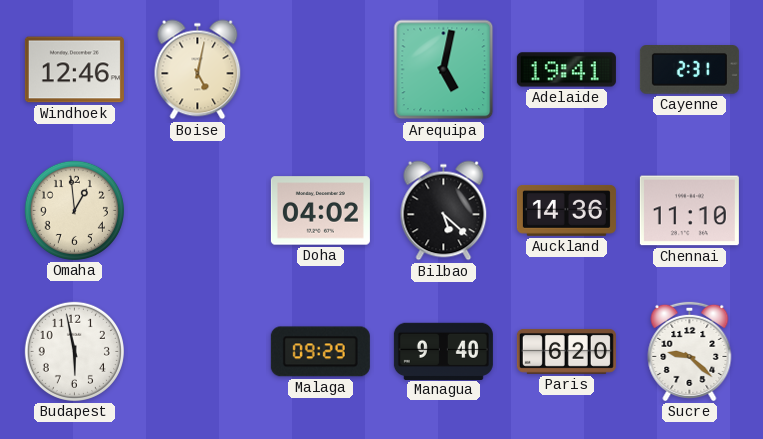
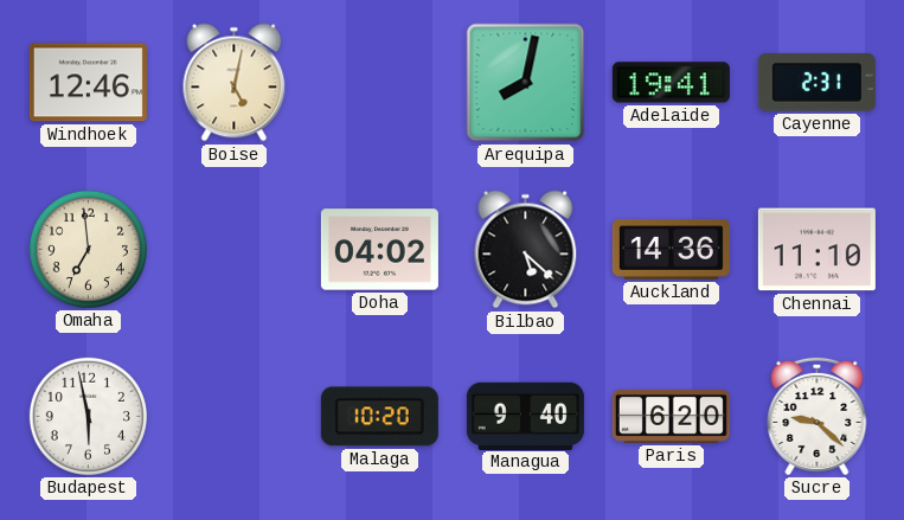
Arequipa: 5:02 -> 8:02
Omaha: 12:59 -> 6:59
Malaga: 09:29 -> 10:20
